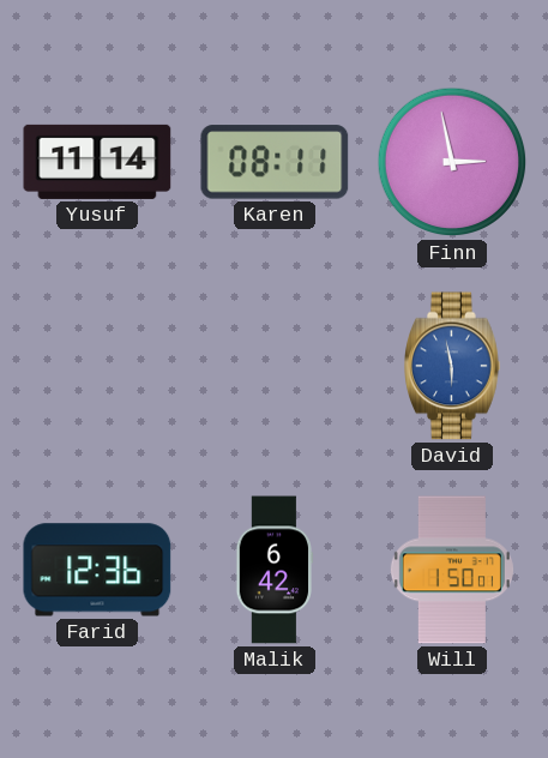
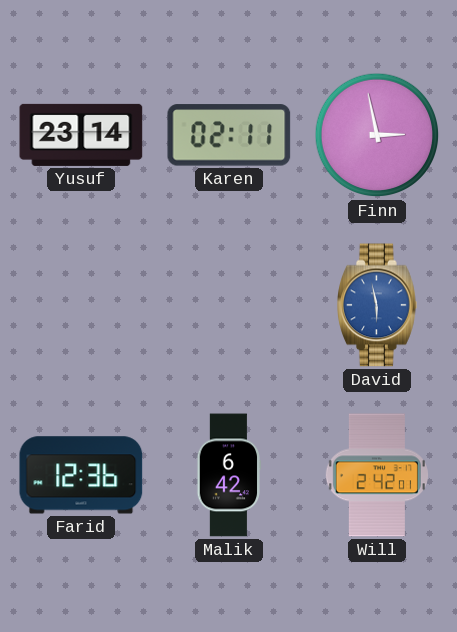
Yusuf: 11:14 -> 23:14
Karen: 08:11 -> 02:11
Will: 1:50 -> 2:42
